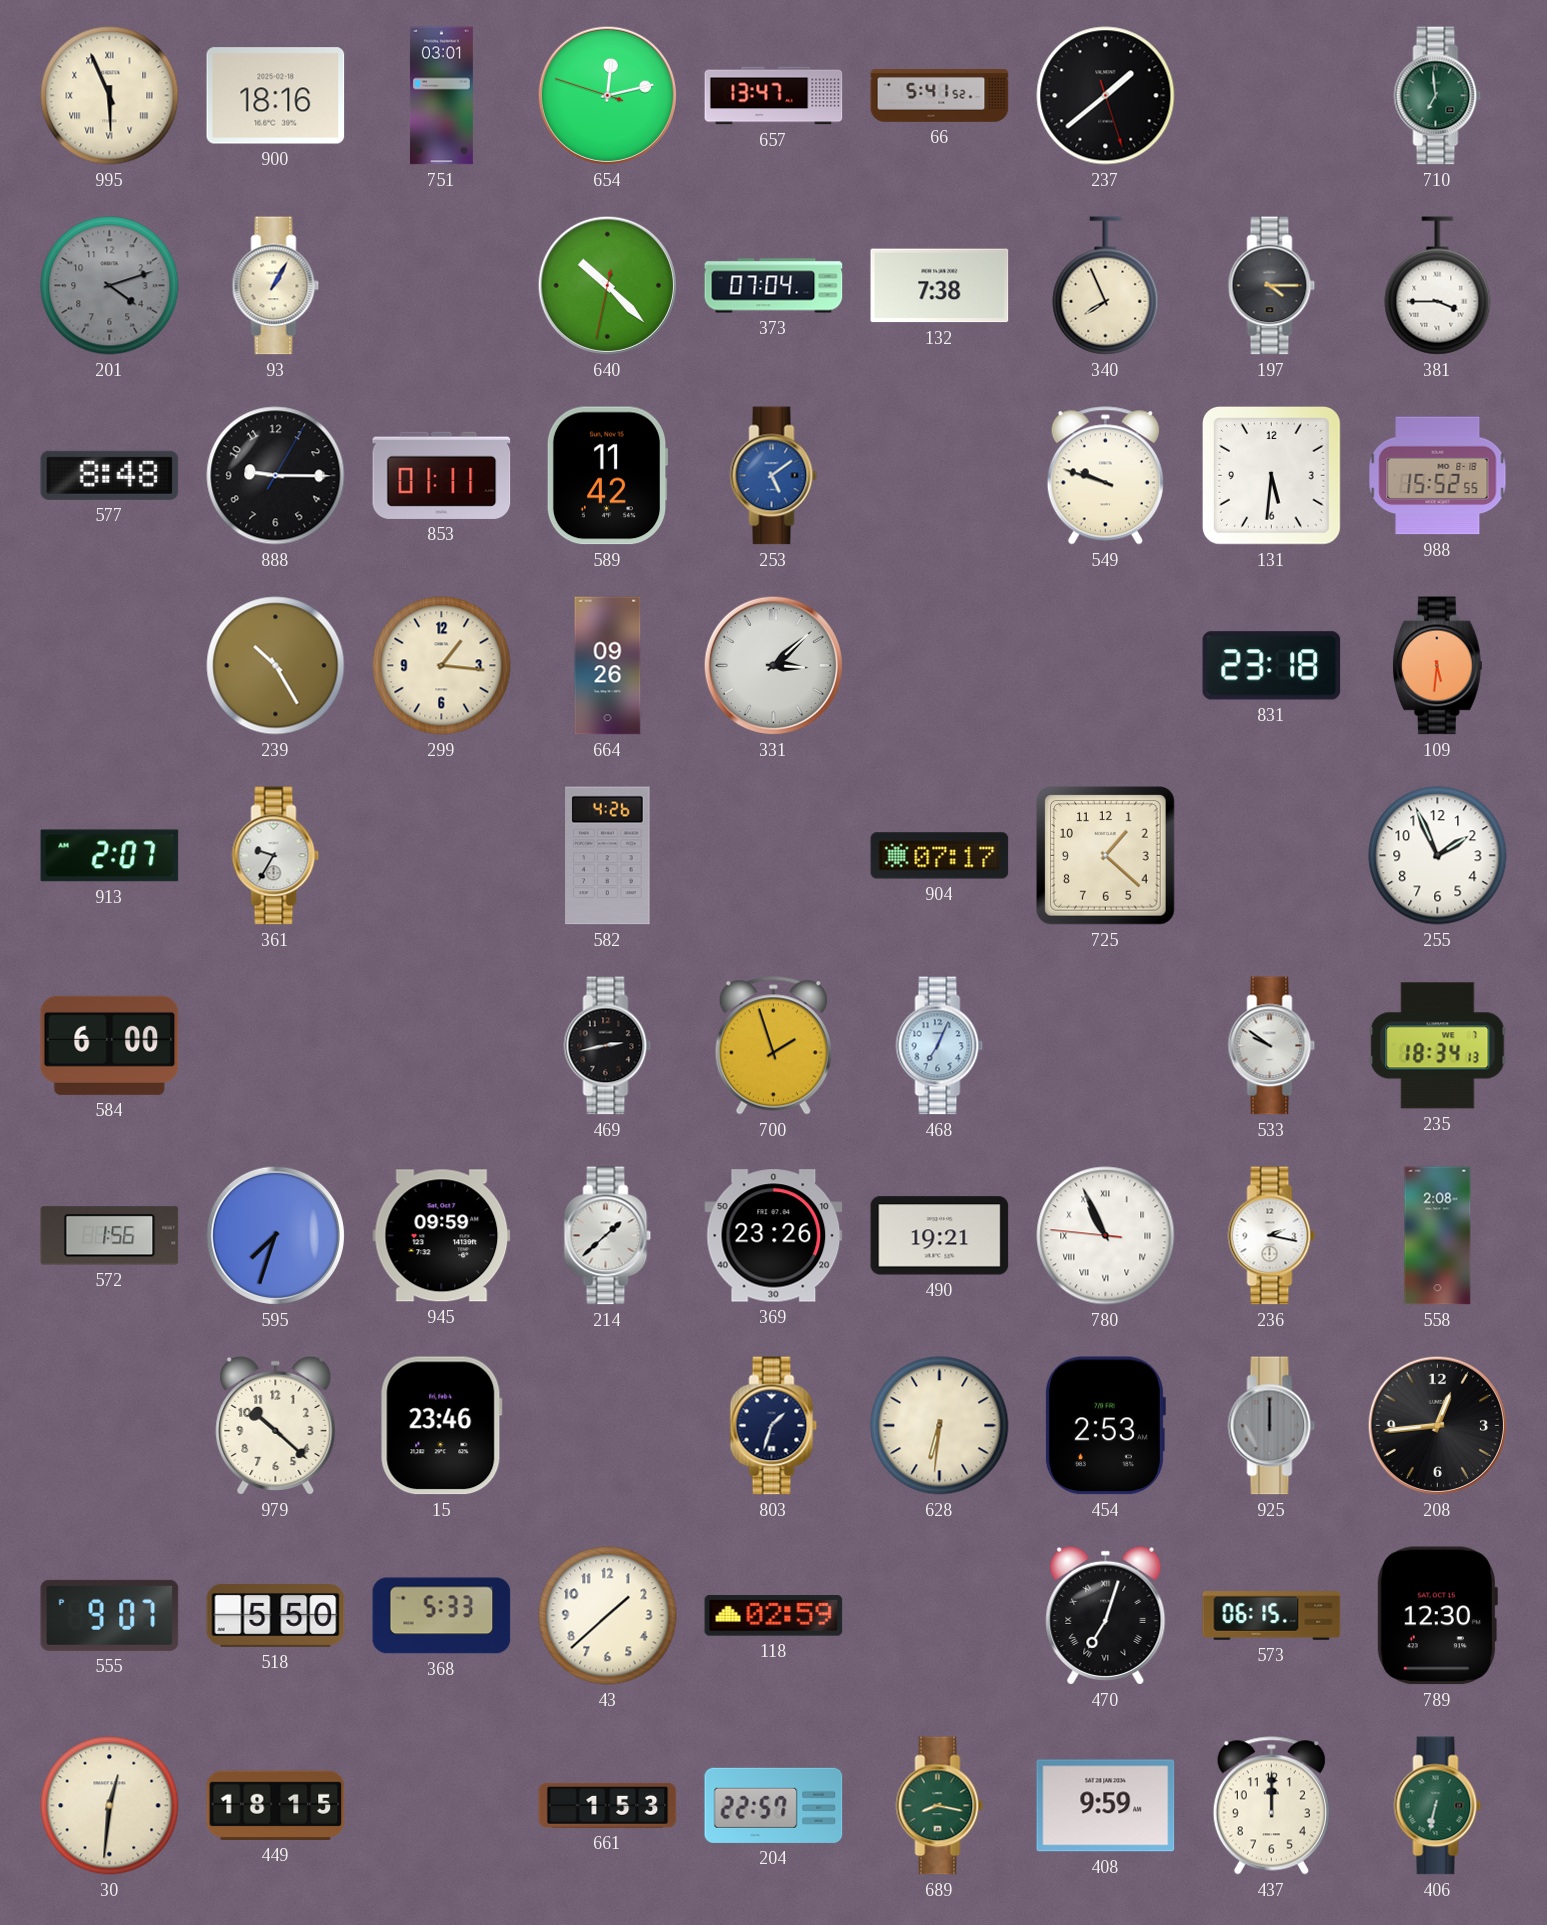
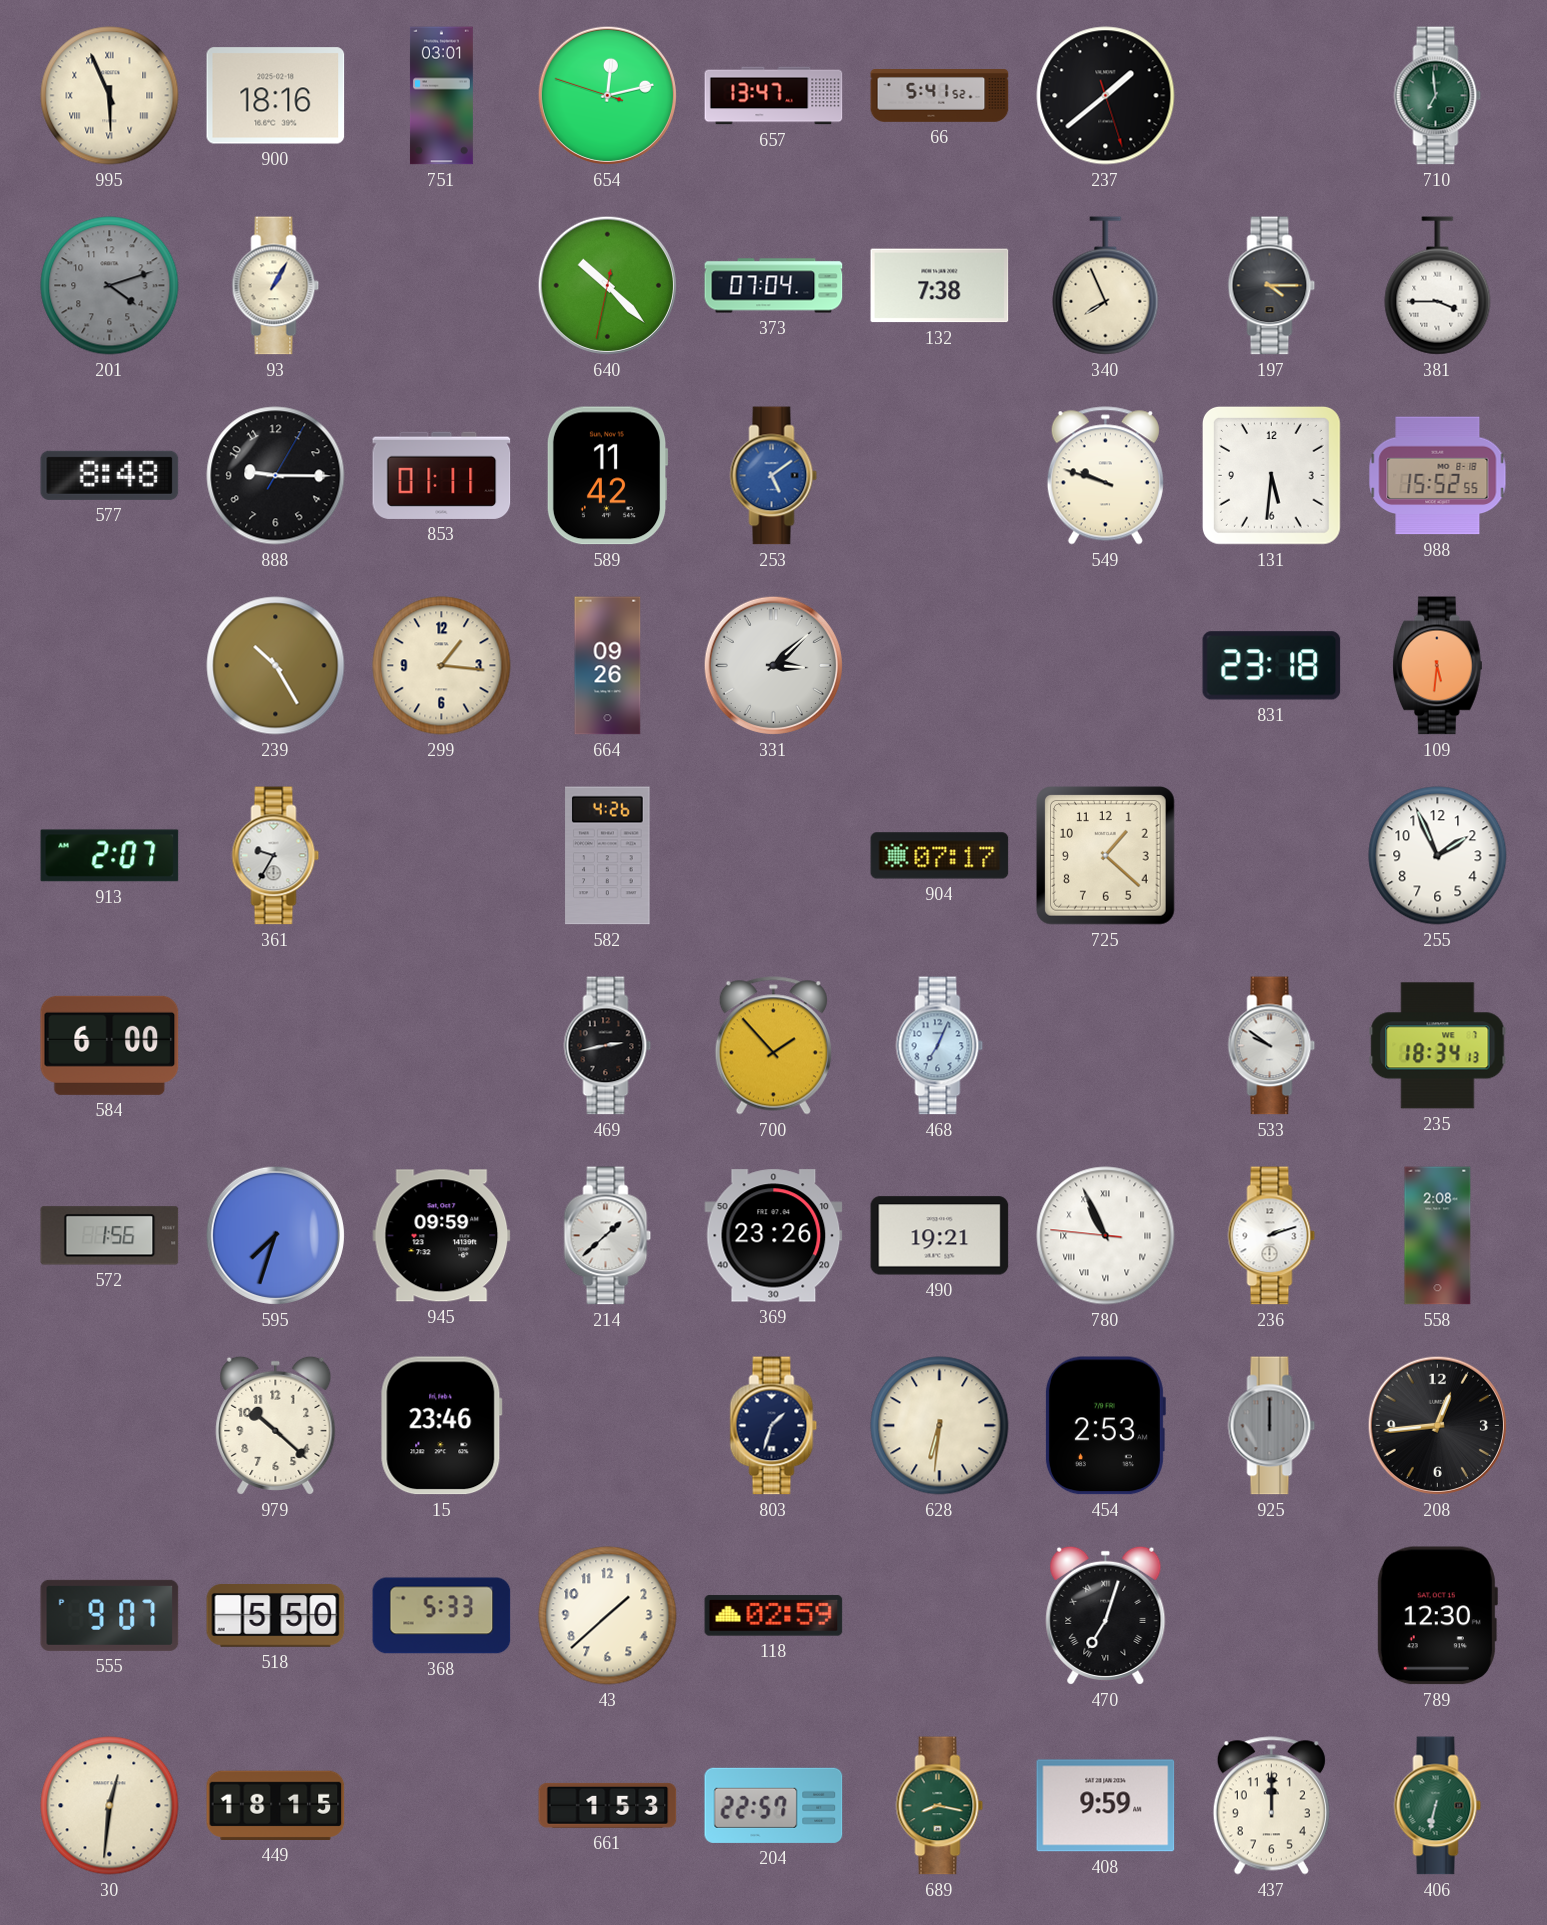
700: 1:57 -> 1:53
236: 2:17 -> 2:12
573: 06:15 -> none
